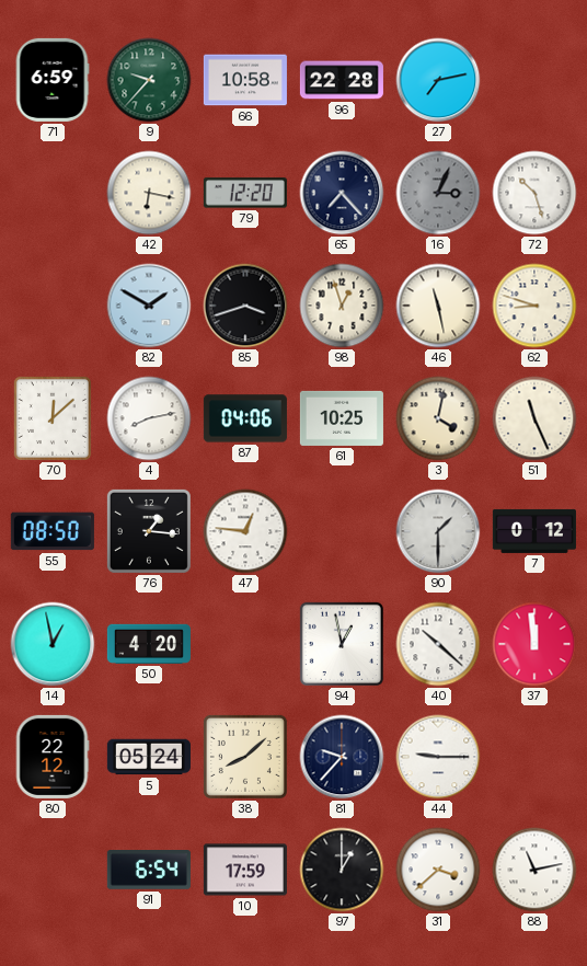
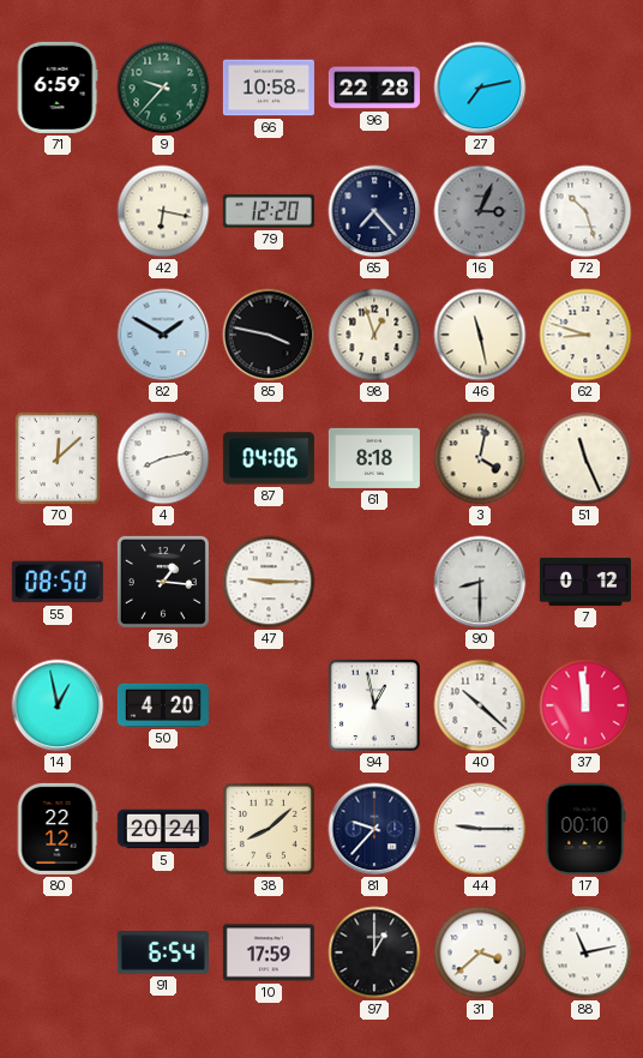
85: 3:42 -> 3:47
61: 10:25 -> 8:18
47: 12:46 -> 9:15
90: 1:30 -> 8:30
5: 05:24 -> 20:24
17: none -> 00:10
